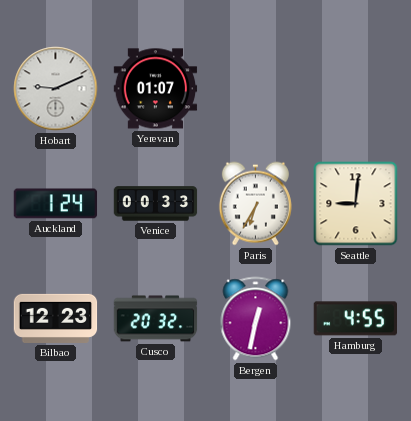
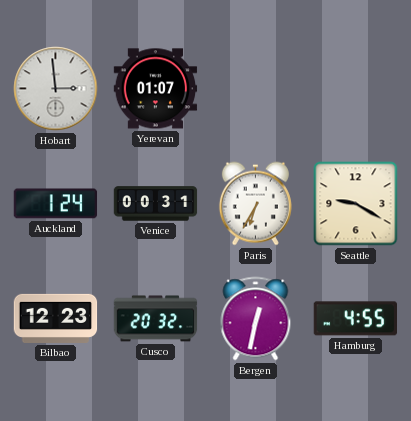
Hobart: 9:11 -> 2:59
Venice: 00:33 -> 00:31
Seattle: 9:01 -> 9:20
